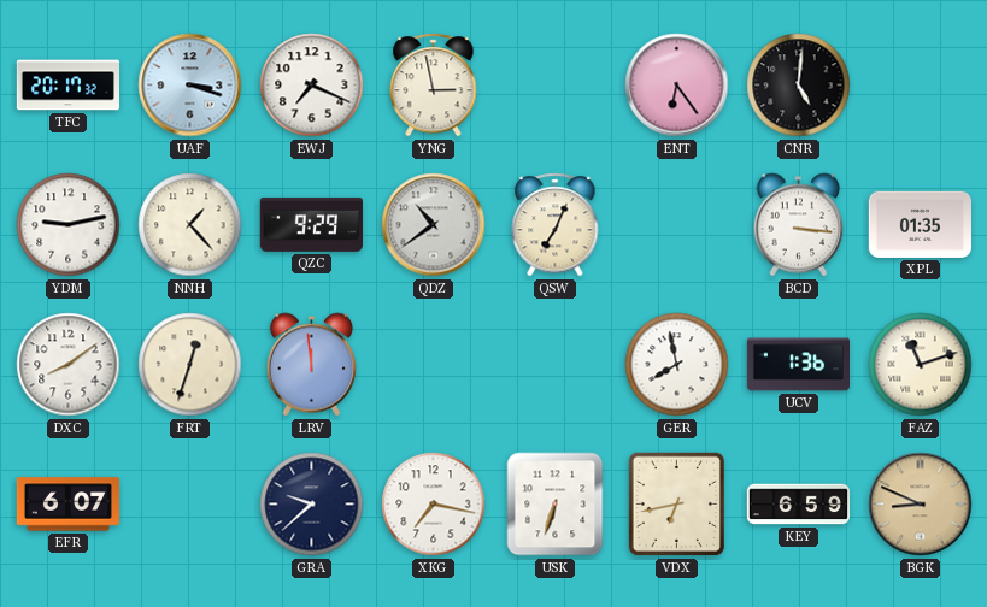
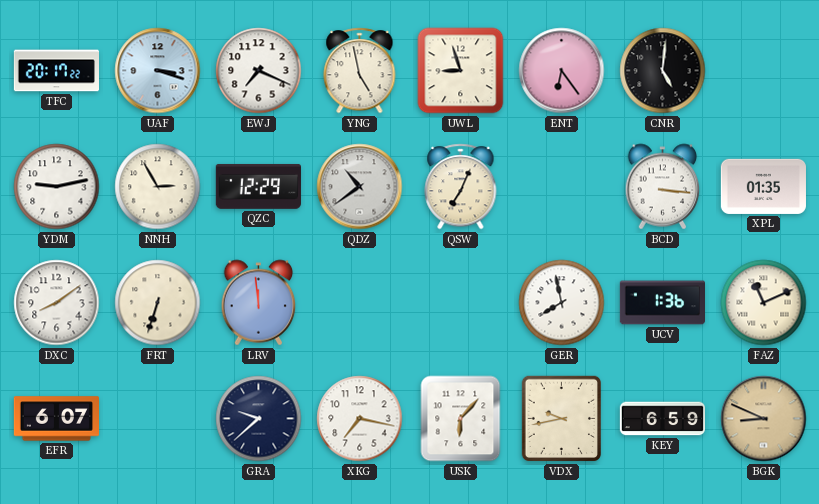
TFC: 20:17:32 -> 20:17:22
YNG: 2:58 -> 4:58
UWL: none -> 8:57
NNH: 1:23 -> 2:55
QZC: 9:29 -> 12:29
FRT: 12:33 -> 6:33
FAZ: 11:12 -> 11:11
USK: 6:33 -> 6:07
VDX: 6:43 -> 9:43
